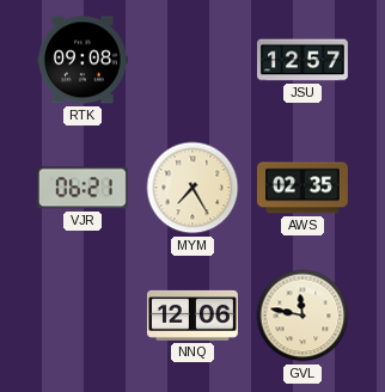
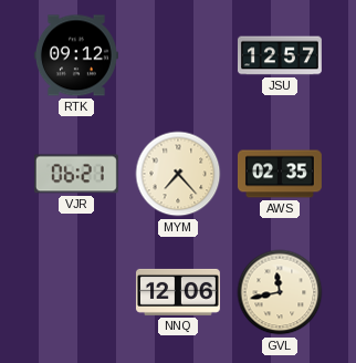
RTK: 09:08 -> 09:12
MYM: 7:25 -> 7:23
GVL: 11:47 -> 11:43
